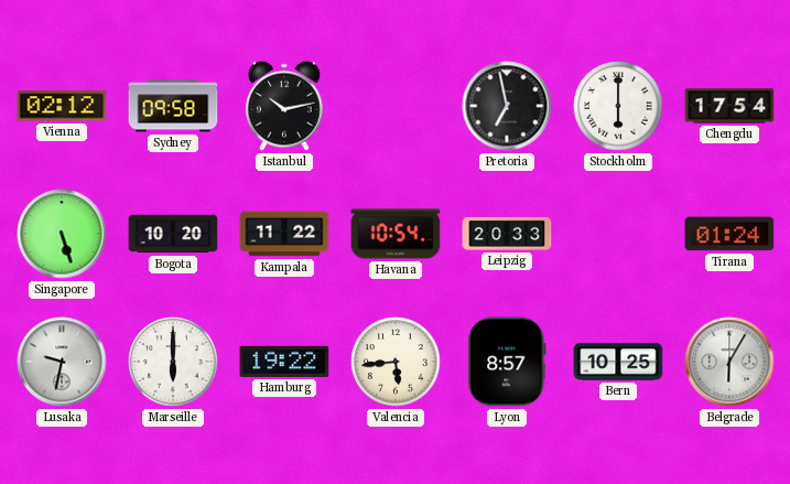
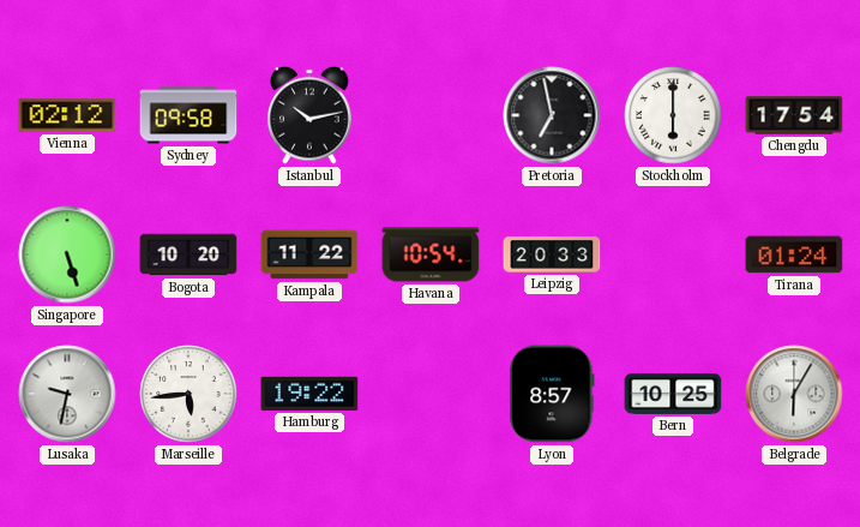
Marseille: 6:00 -> 5:44
Valencia: 5:44 -> none
